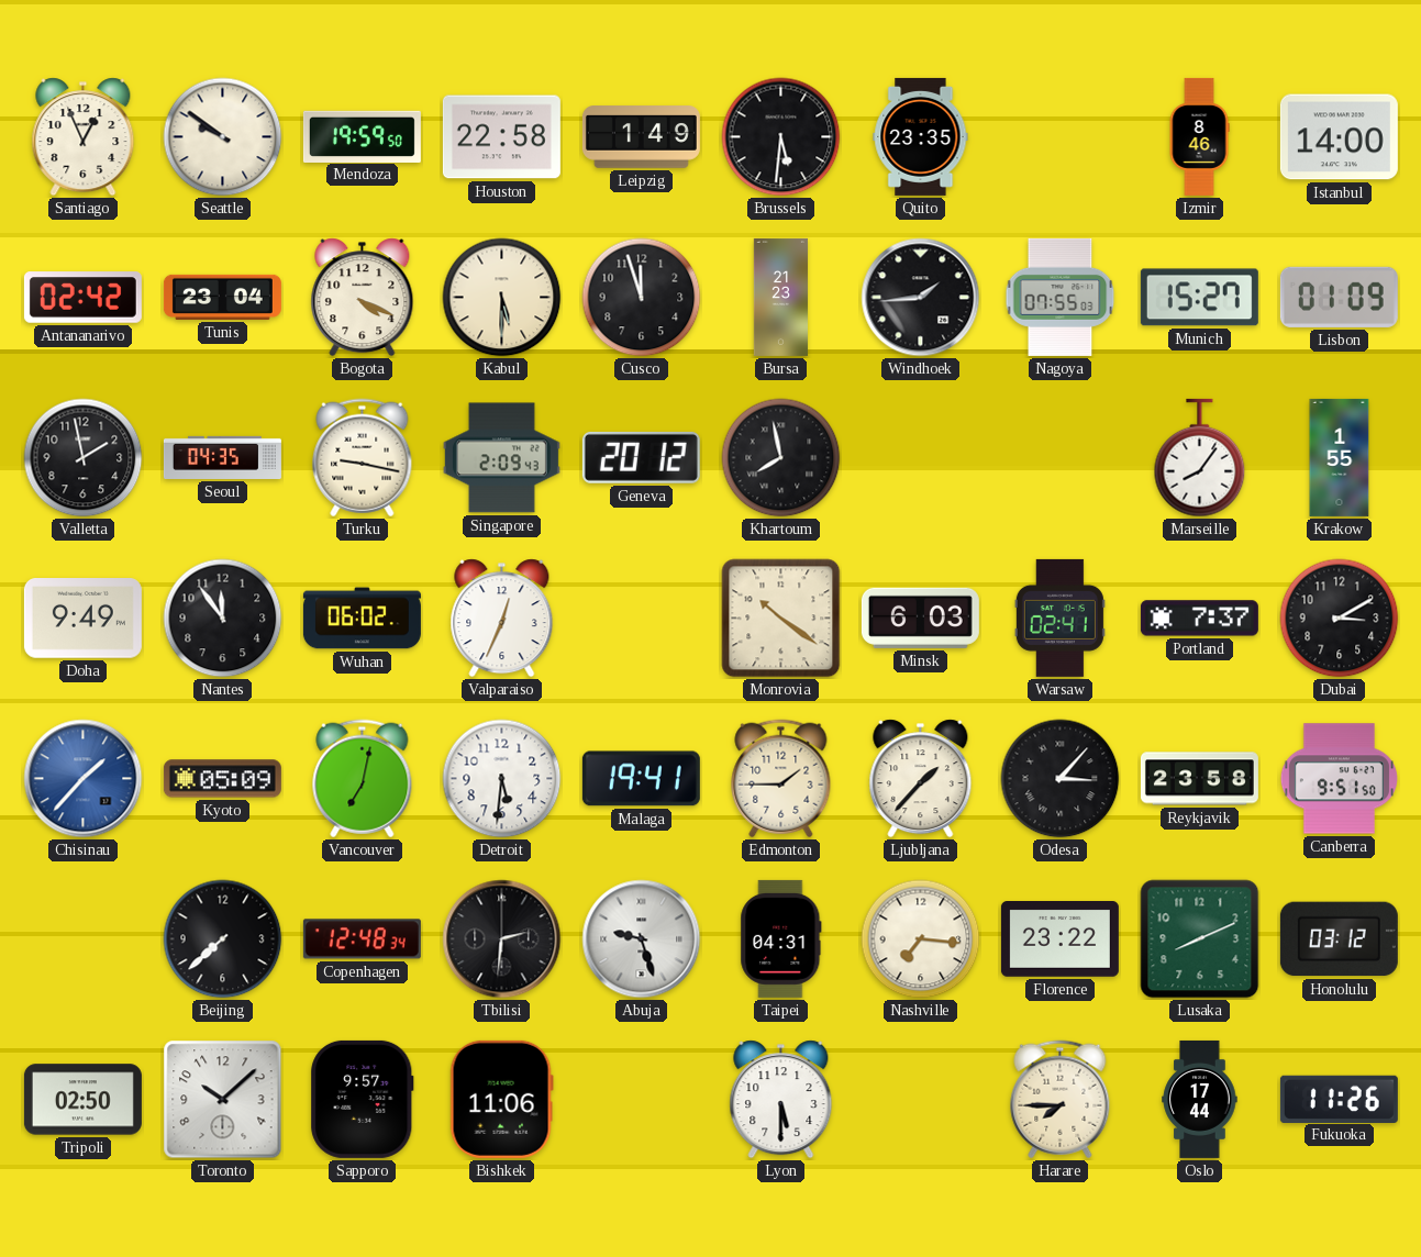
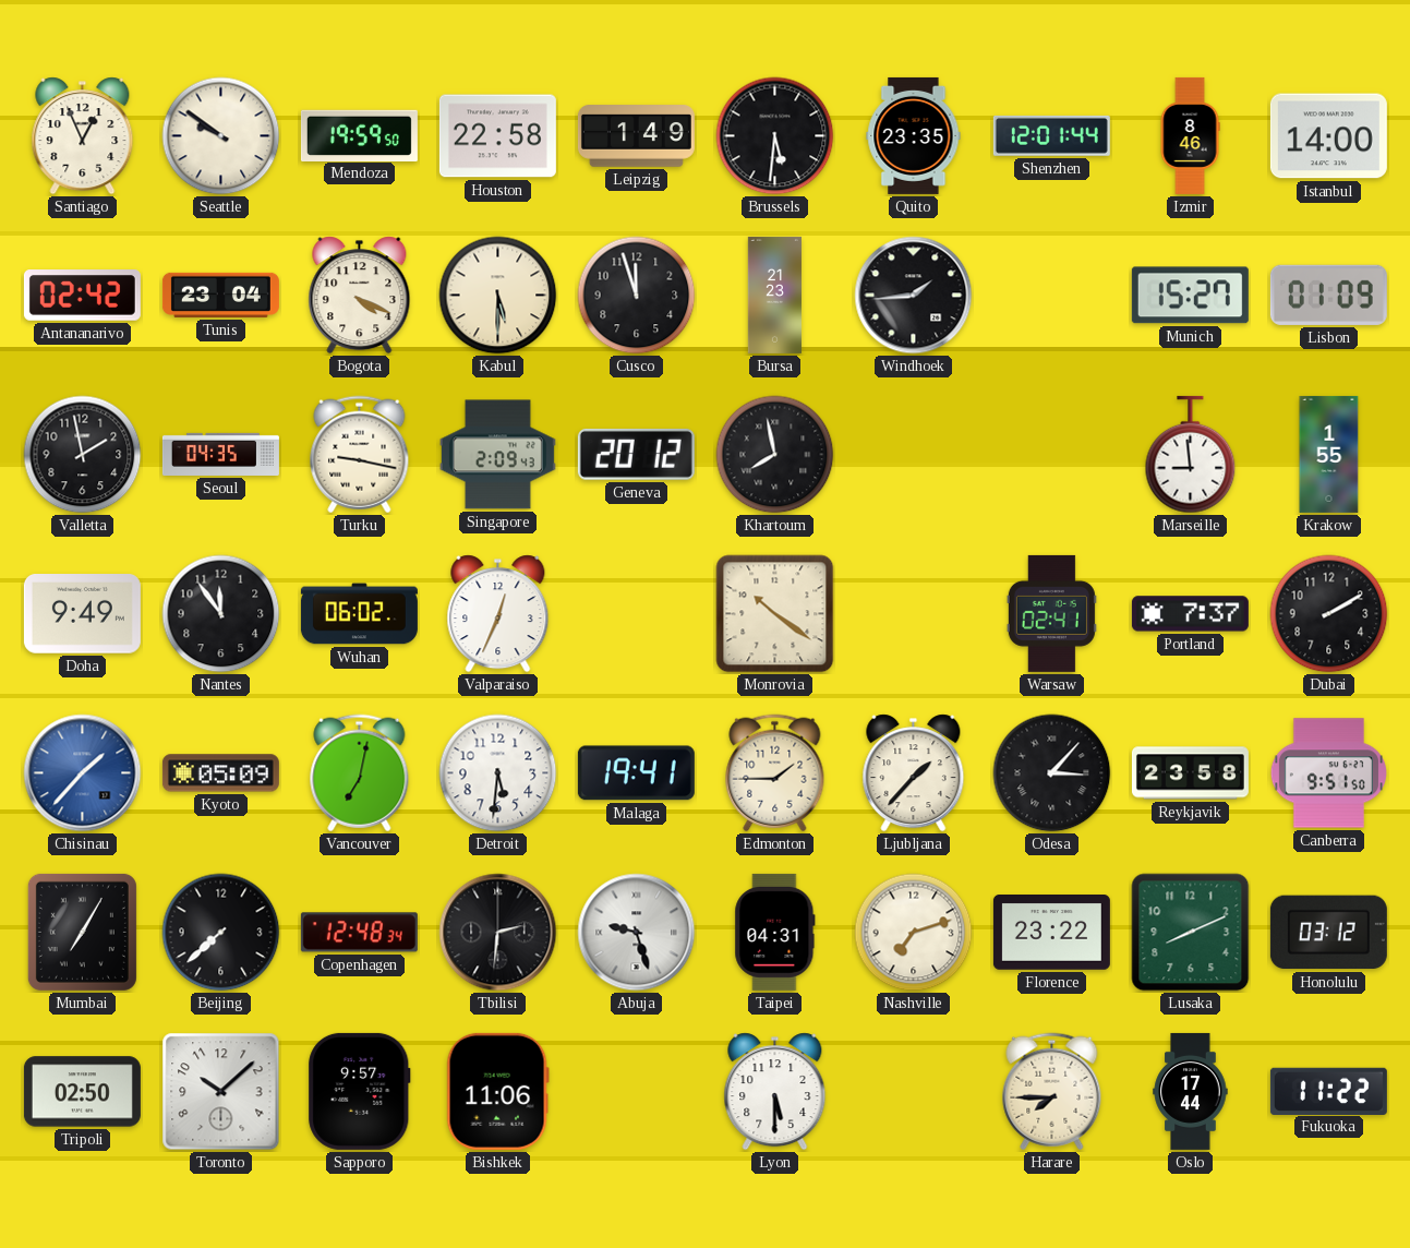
Shenzhen: none -> 12:01
Nagoya: 07:55 -> none
Marseille: 8:06 -> 8:59
Minsk: 6:03 -> none
Dubai: 3:10 -> 2:10
Mumbai: none -> 7:05
Nashville: 7:16 -> 7:12
Fukuoka: 11:26 -> 11:22
